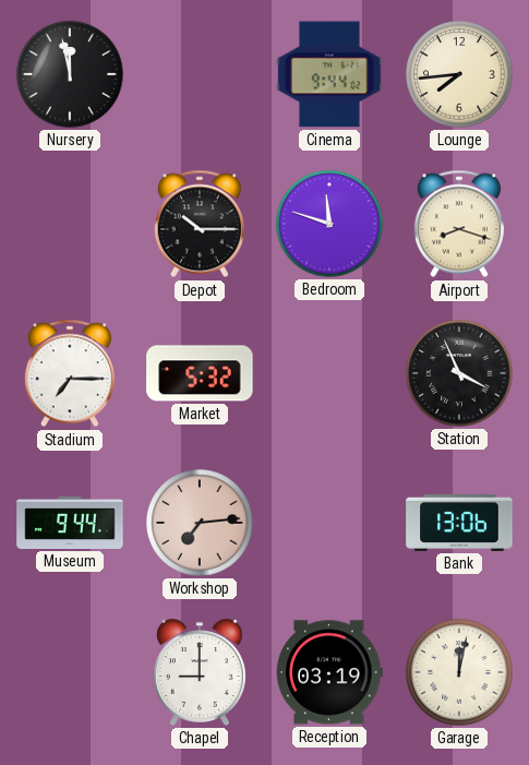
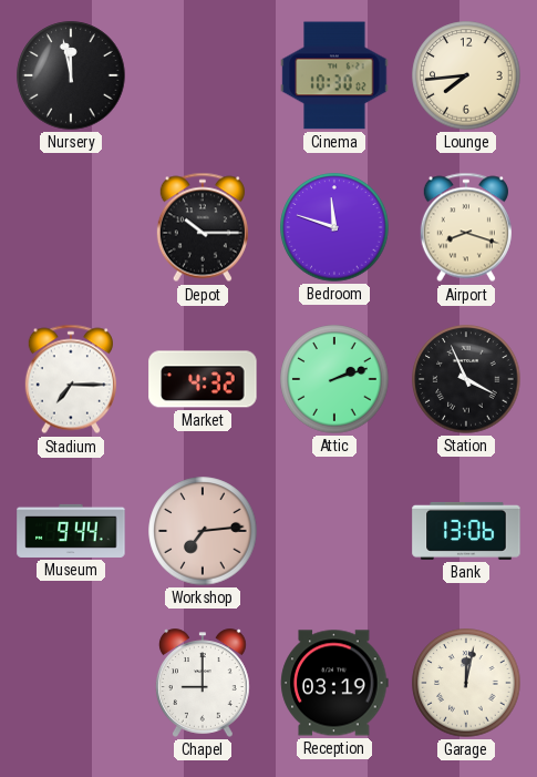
Cinema: 9:44 -> 10:30
Market: 5:32 -> 4:32
Attic: none -> 2:12
